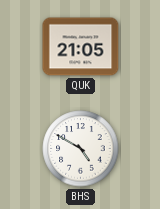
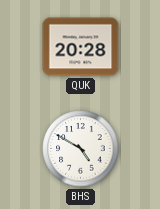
QUK: 21:05 -> 20:28
